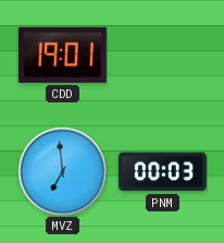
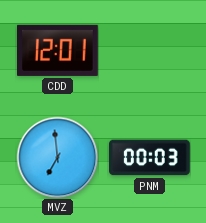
CDD: 19:01 -> 12:01
